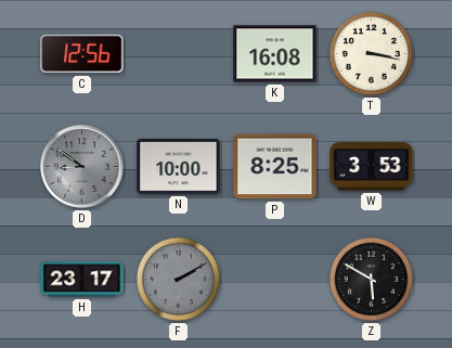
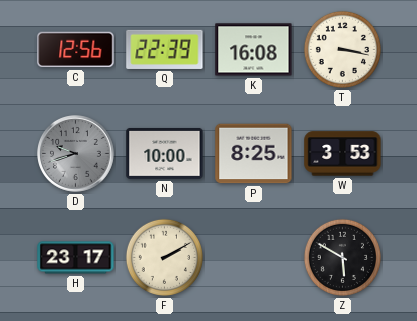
Q: none -> 22:39
D: 8:51 -> 9:42
F dial: grey -> cream
